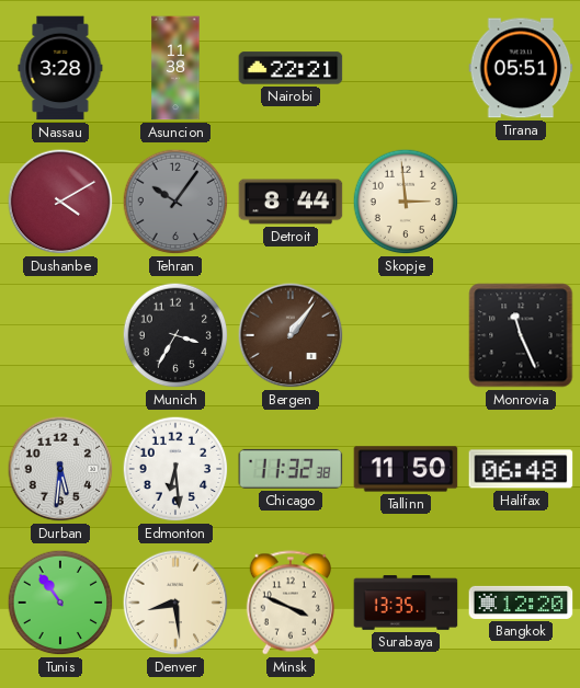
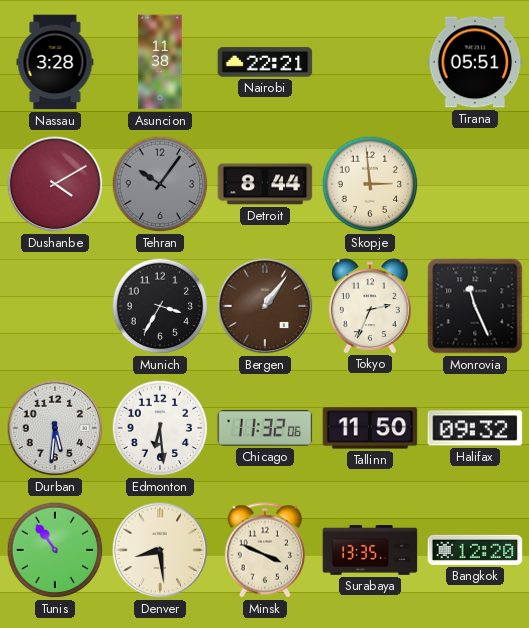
Tokyo: none -> 2:34
Chicago: 11:32:38 -> 11:32:06
Halifax: 06:48 -> 09:32
